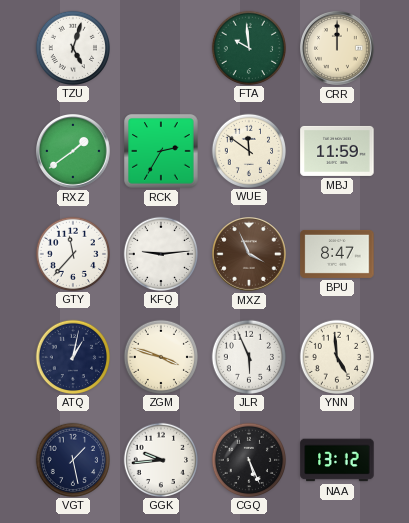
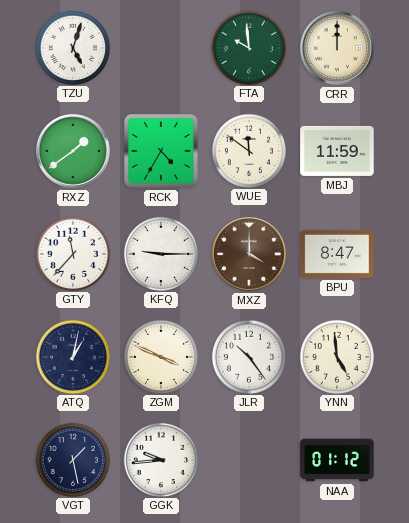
RCK: 2:35 -> 4:35
KFQ: 9:14 -> 9:15
MXZ: 3:56 -> 4:00
ZGM: 3:48 -> 3:49
JLR: 5:56 -> 10:24
CGQ: 5:26 -> none
NAA: 13:12 -> 01:12
